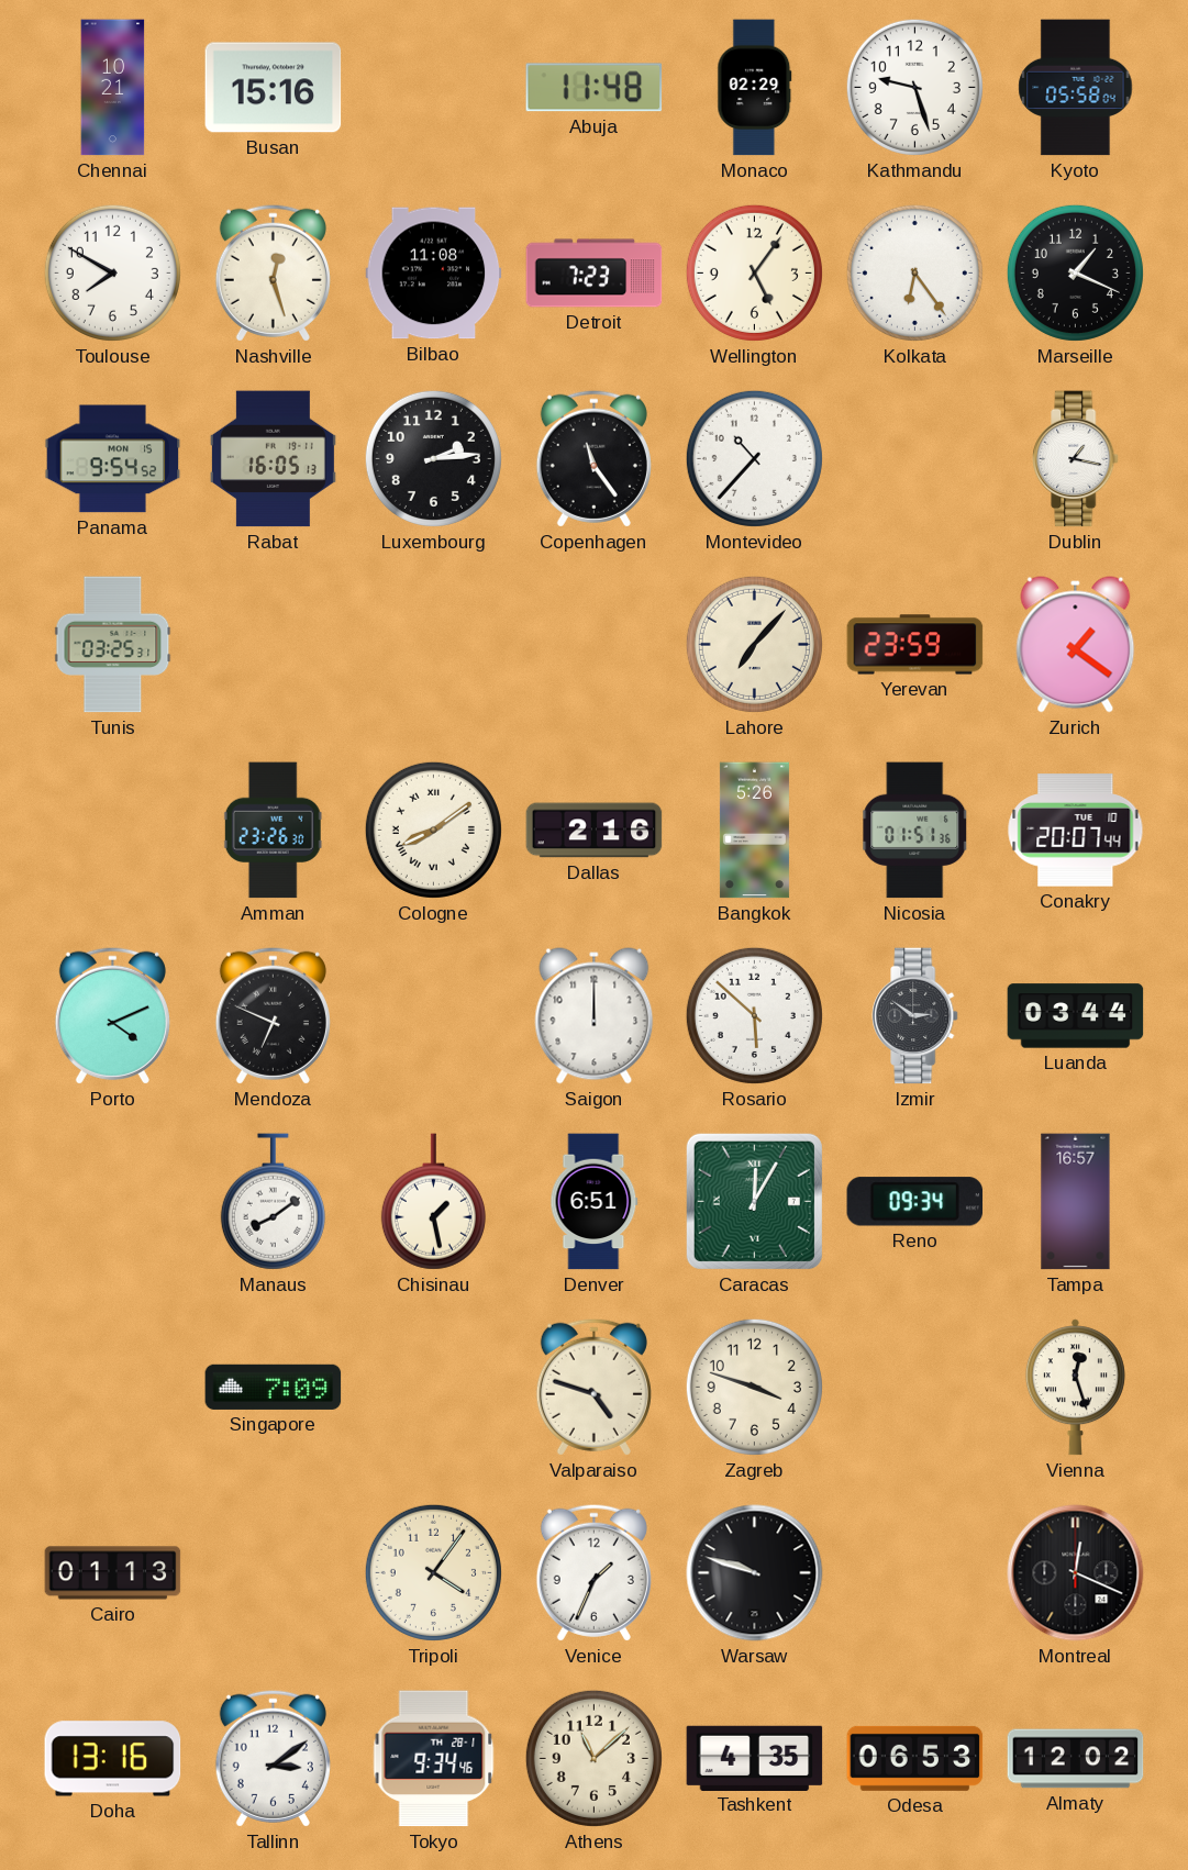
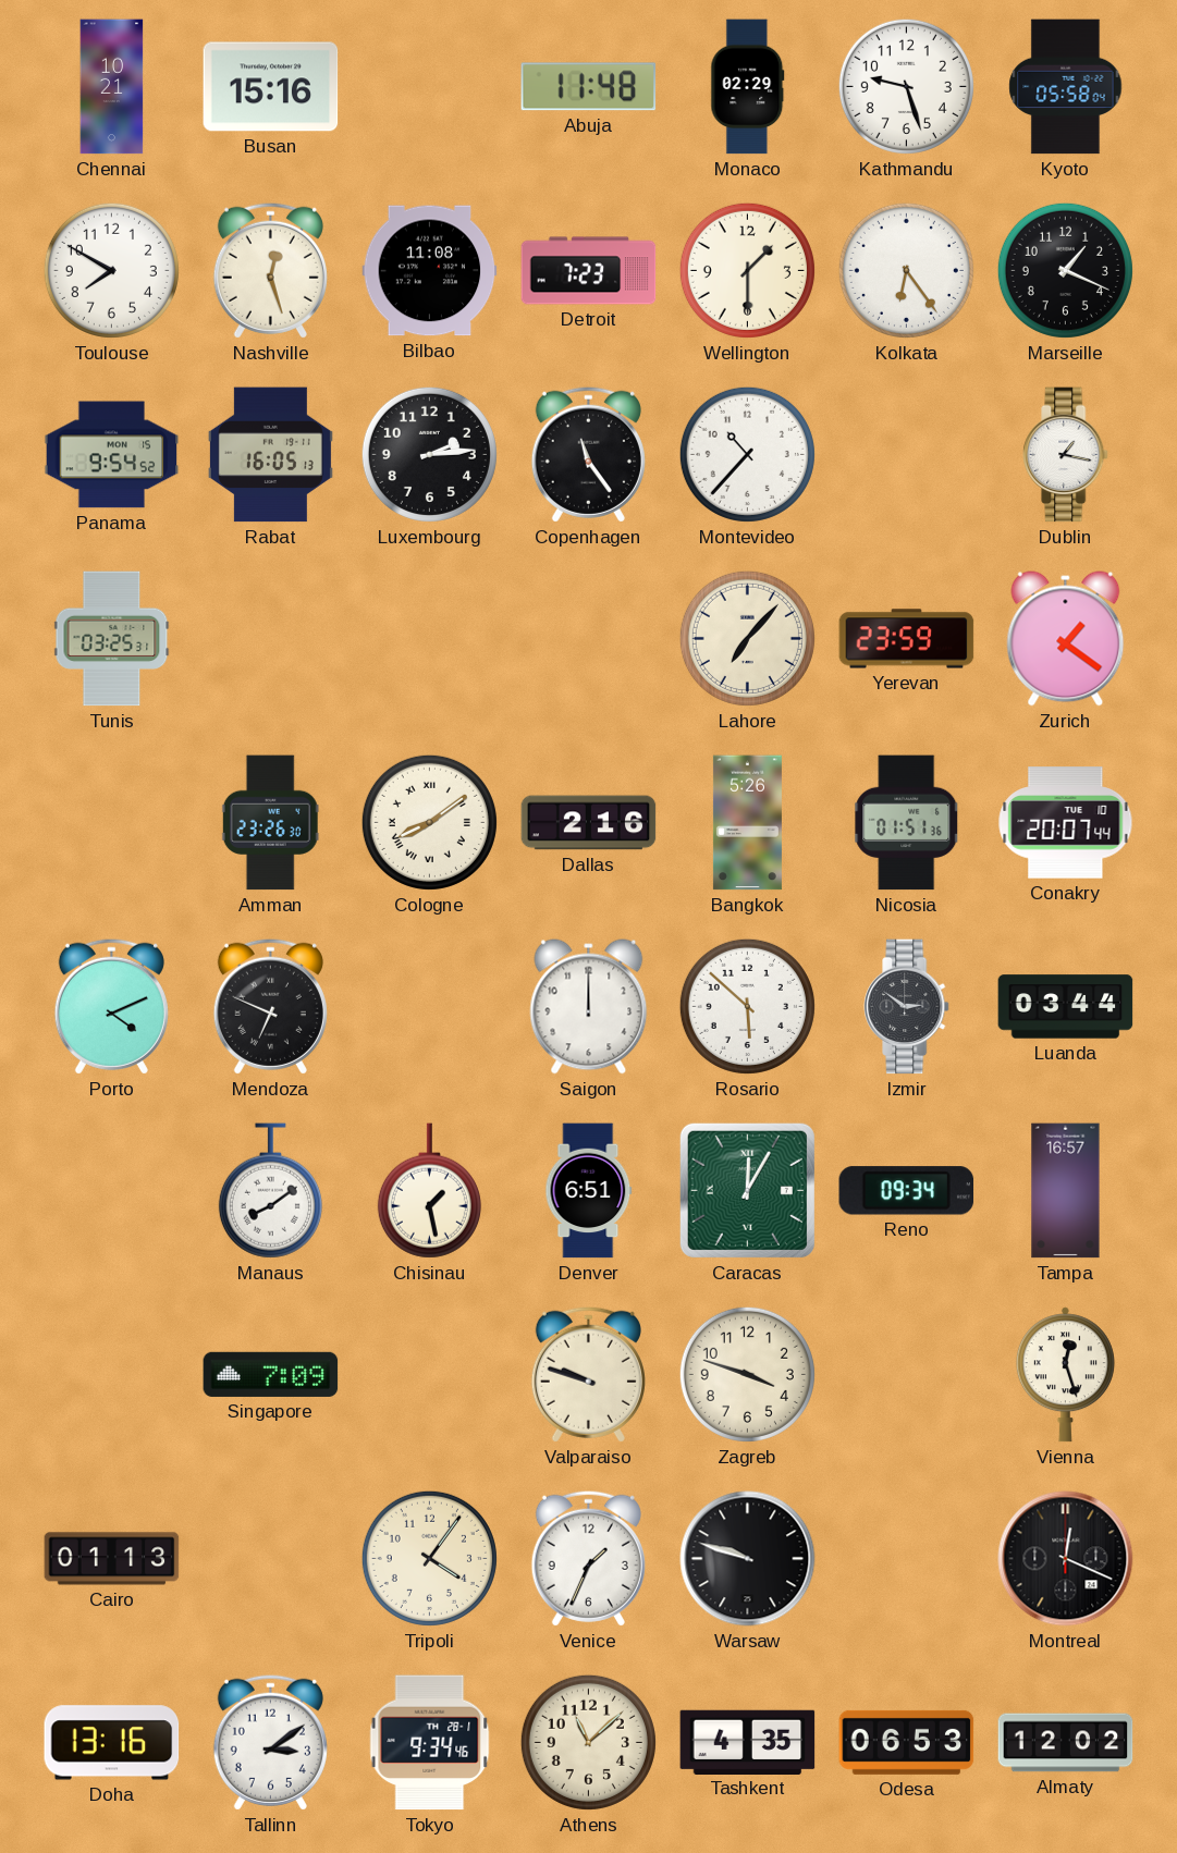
Wellington: 5:06 -> 1:30
Valparaiso: 4:48 -> 9:48
